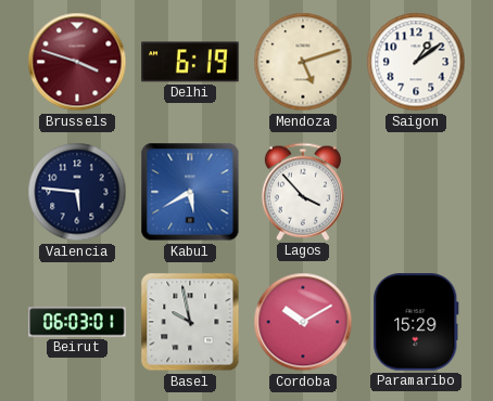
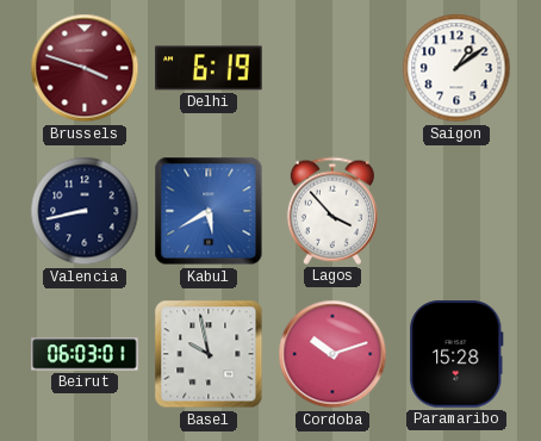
Mendoza: 5:12 -> none
Valencia: 5:46 -> 8:43
Cordoba: 10:10 -> 10:12
Paramaribo: 15:29 -> 15:28
